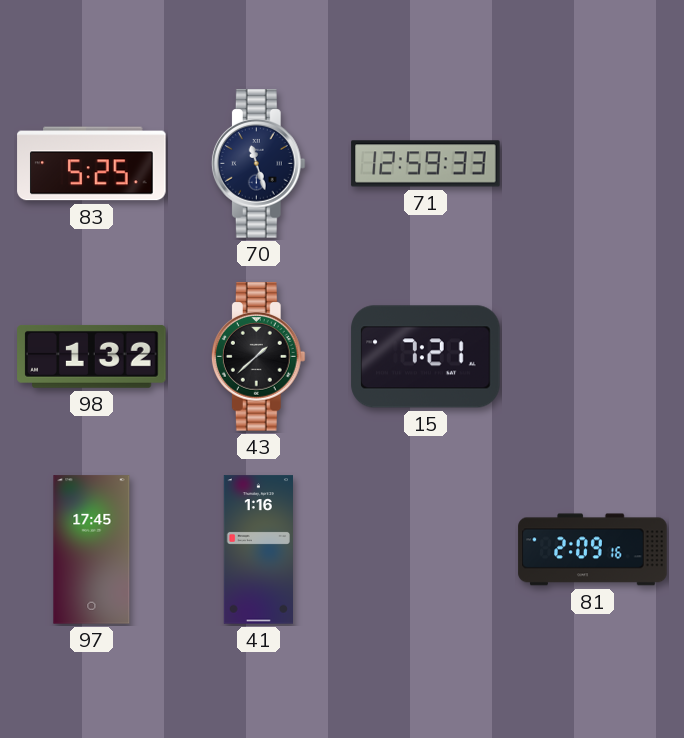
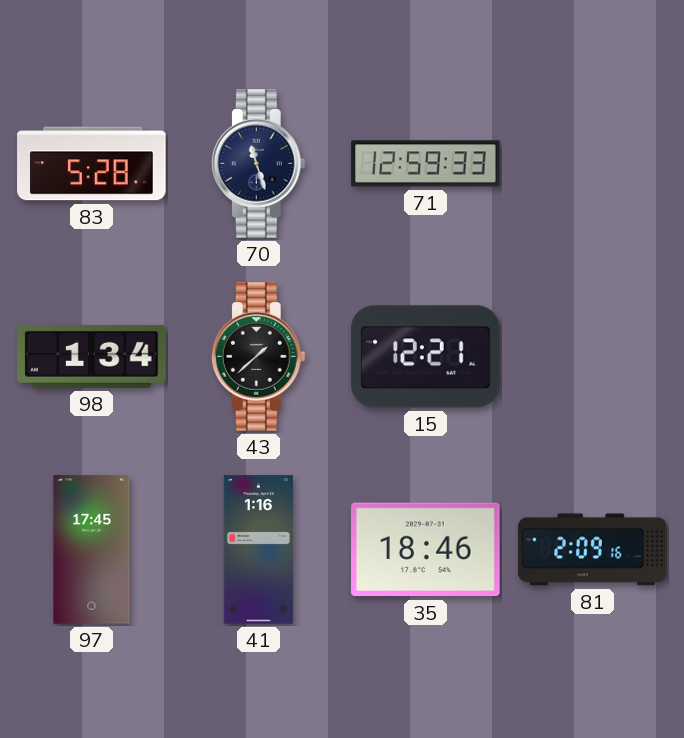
83: 5:25 -> 5:28
98: 1:32 -> 1:34
15: 7:21 -> 12:21
35: none -> 18:46
